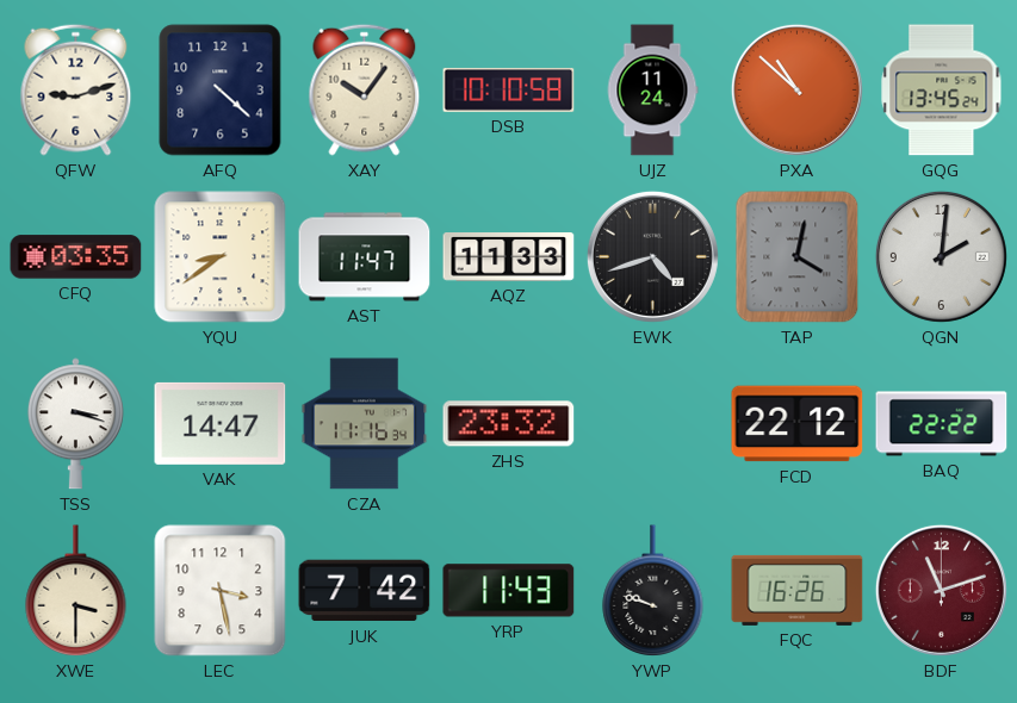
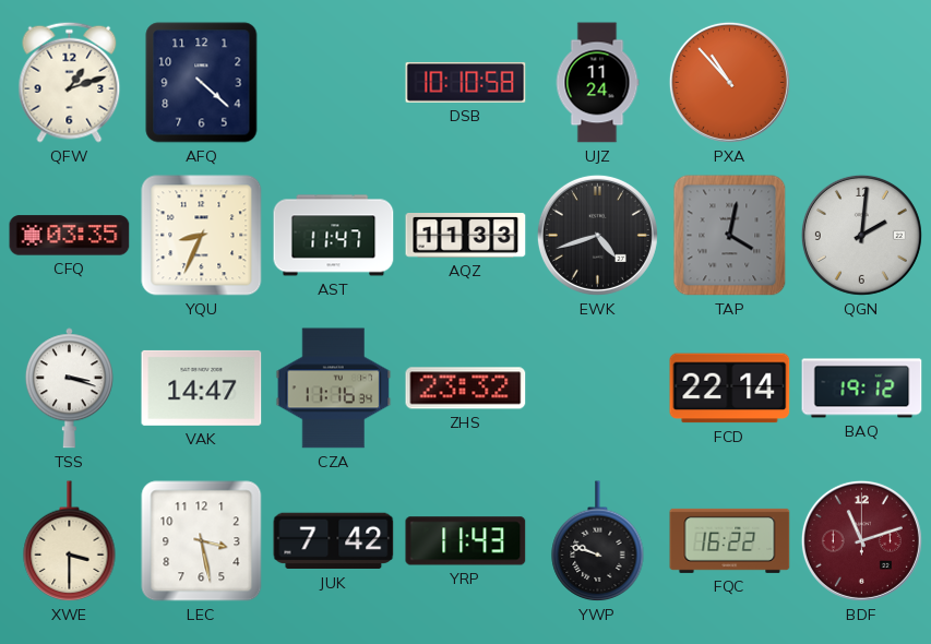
QFW: 9:12 -> 1:12
XAY: 10:06 -> none
PXA: 10:52 -> 10:53
GQG: 13:45 -> none
YQU: 8:39 -> 8:34
FCD: 22:12 -> 22:14
BAQ: 22:22 -> 19:12
FQC: 16:26 -> 16:22
